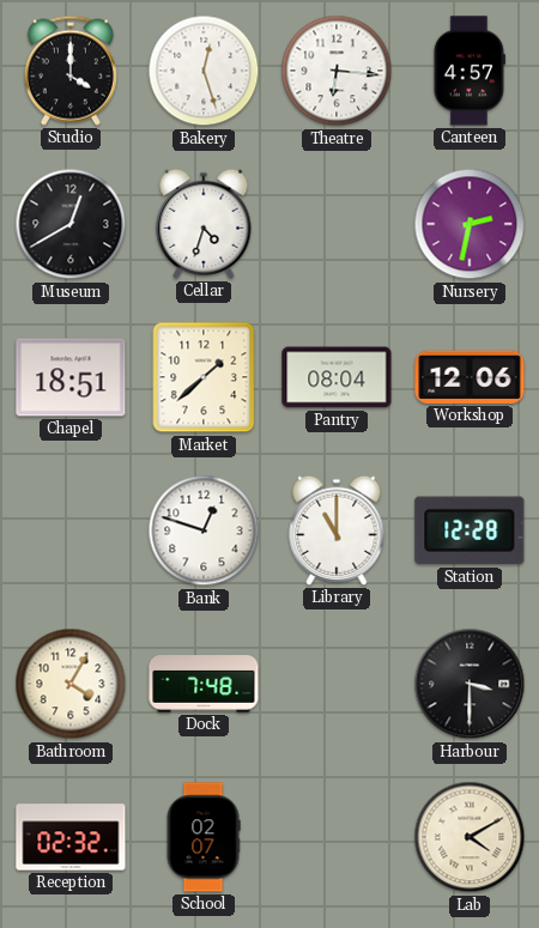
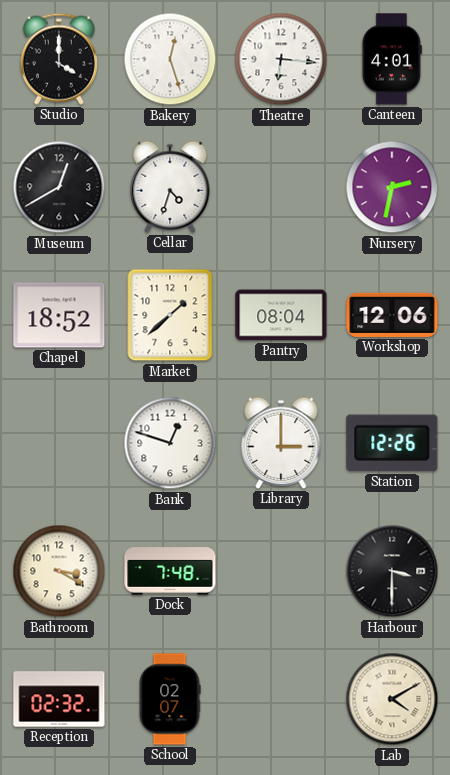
Canteen: 4:57 -> 4:01
Chapel: 18:51 -> 18:52
Library: 11:00 -> 3:00
Station: 12:28 -> 12:26
Bathroom: 4:05 -> 3:20
